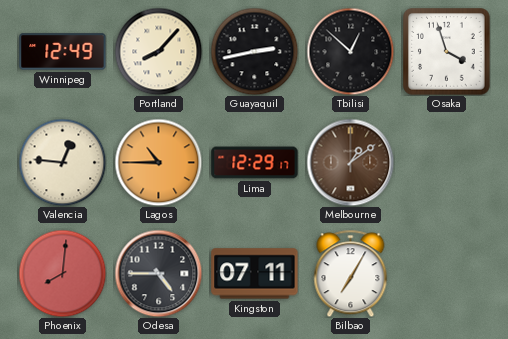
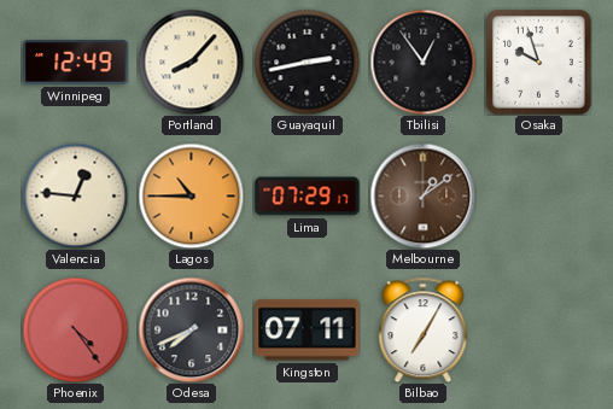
Tbilisi: 12:52 -> 12:54
Osaka: 3:57 -> 9:57
Lima: 12:29 -> 07:29
Phoenix: 8:01 -> 4:24
Odesa: 4:45 -> 7:41
